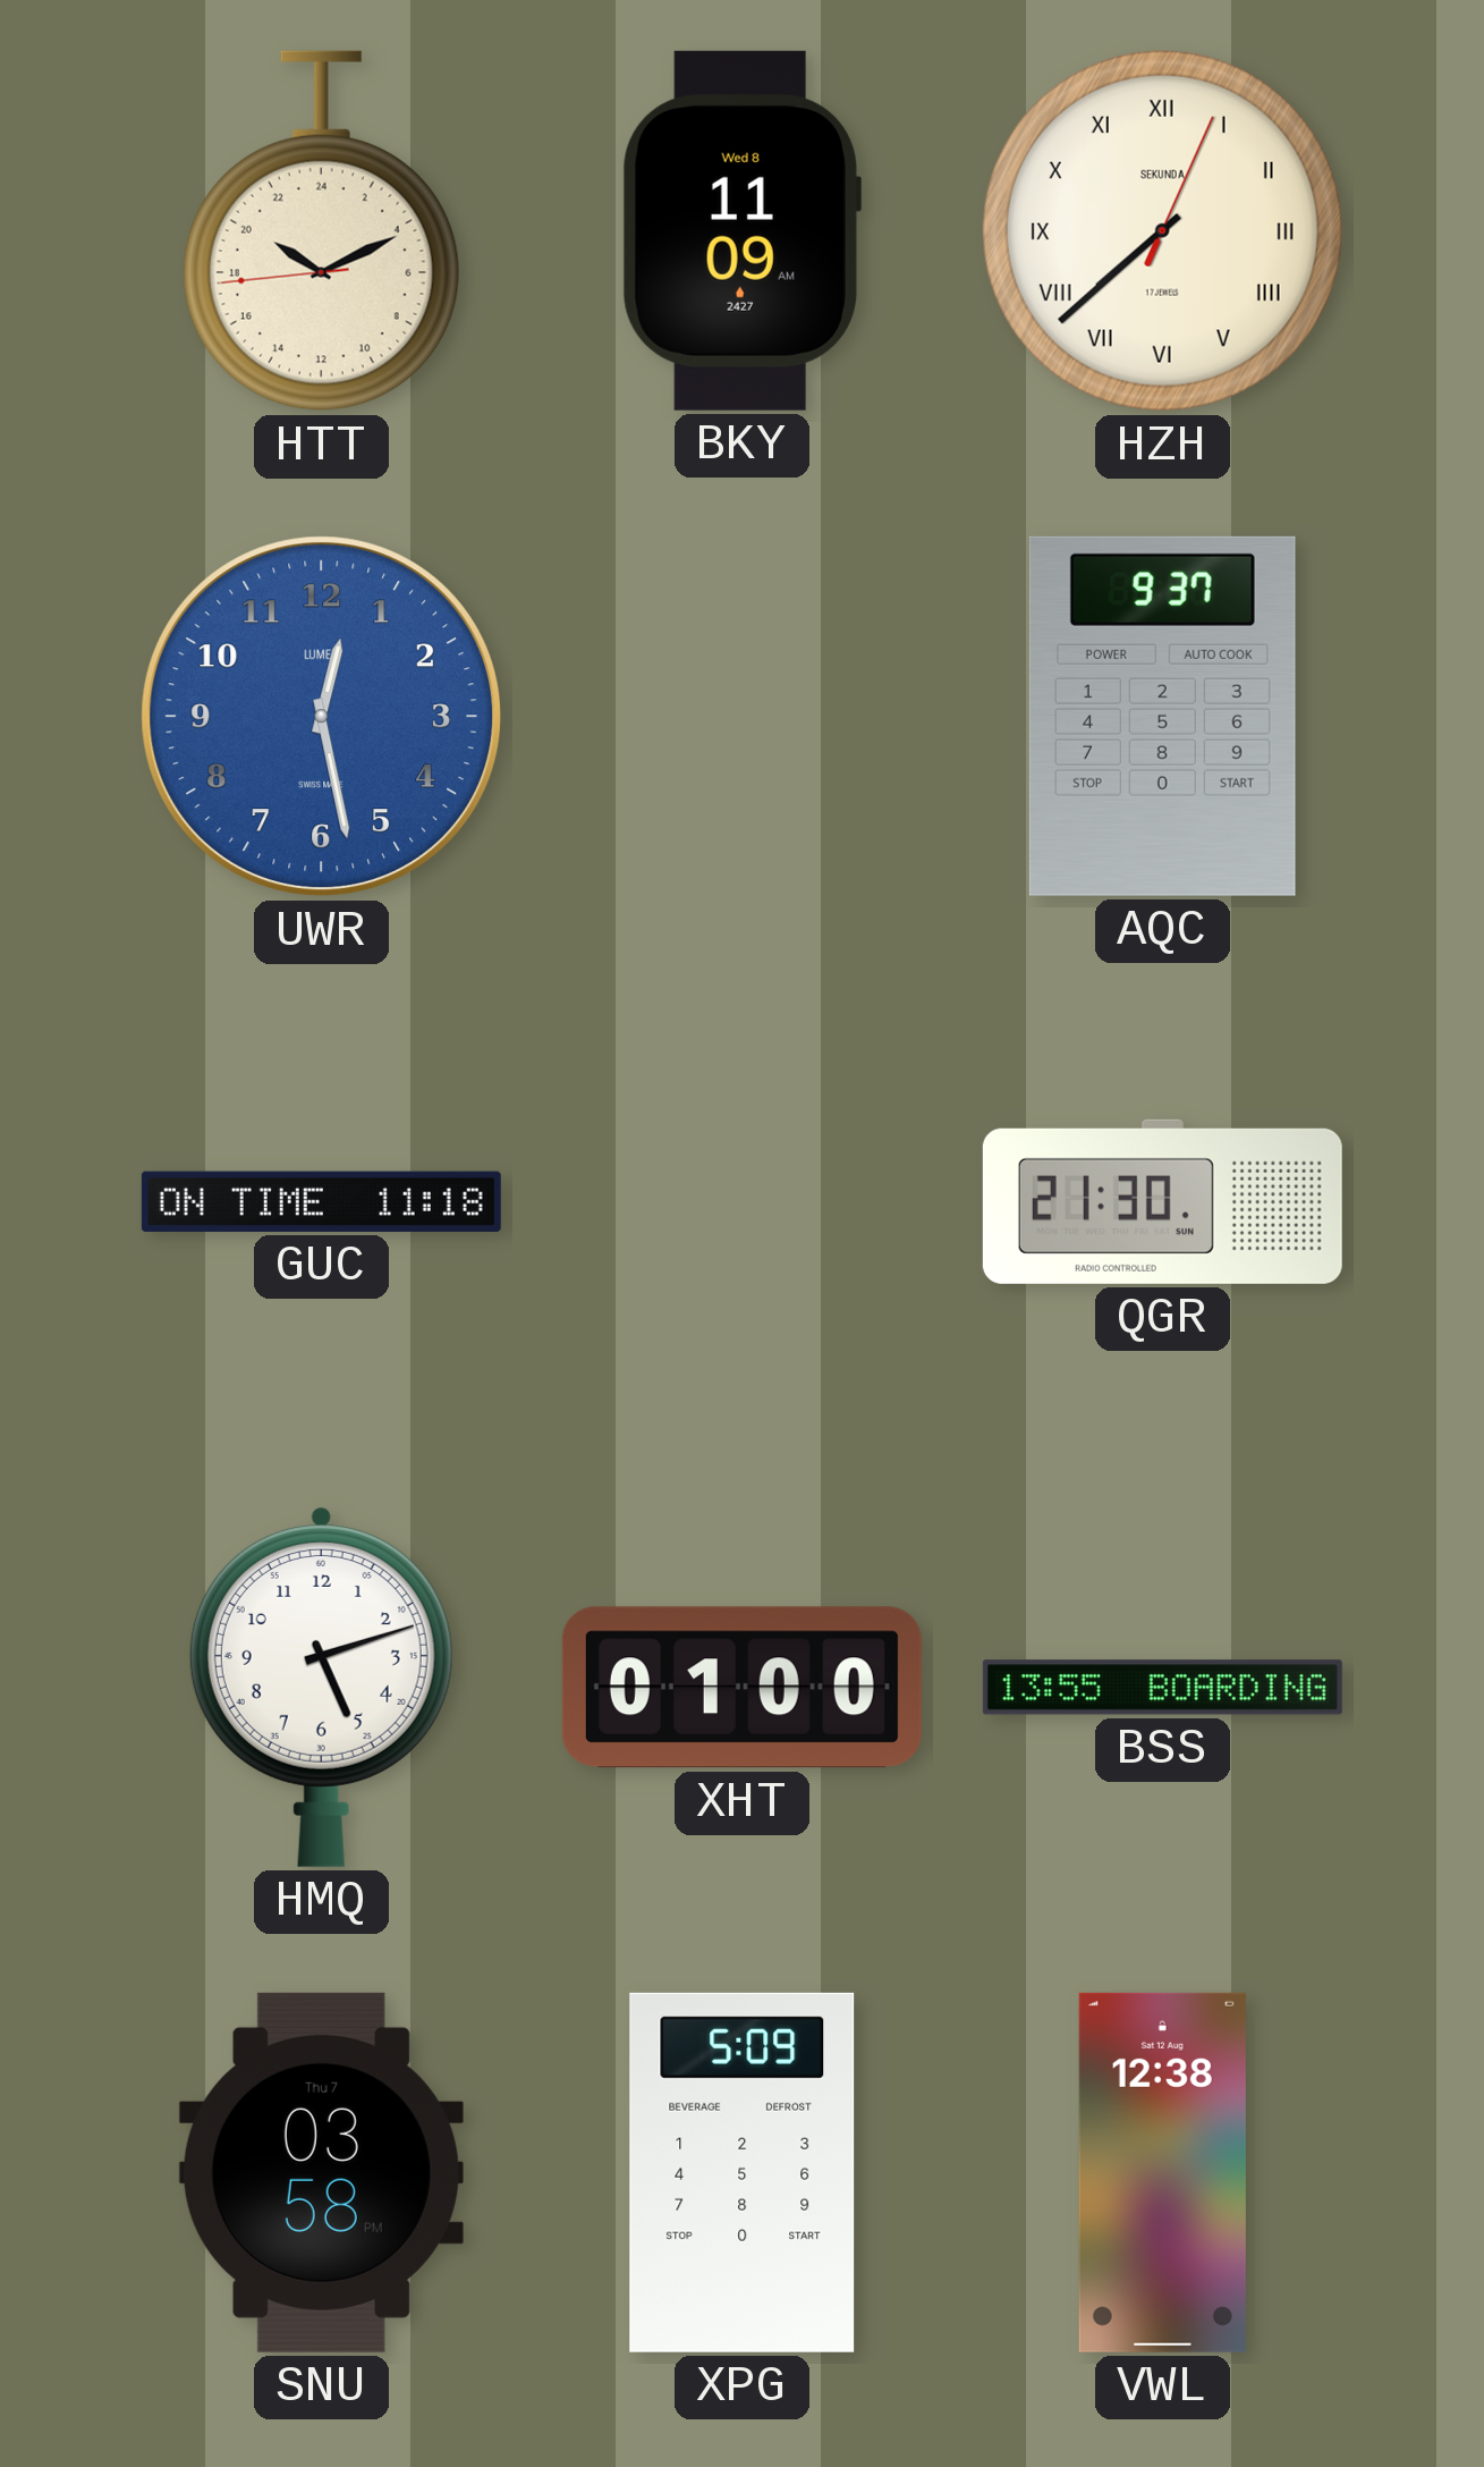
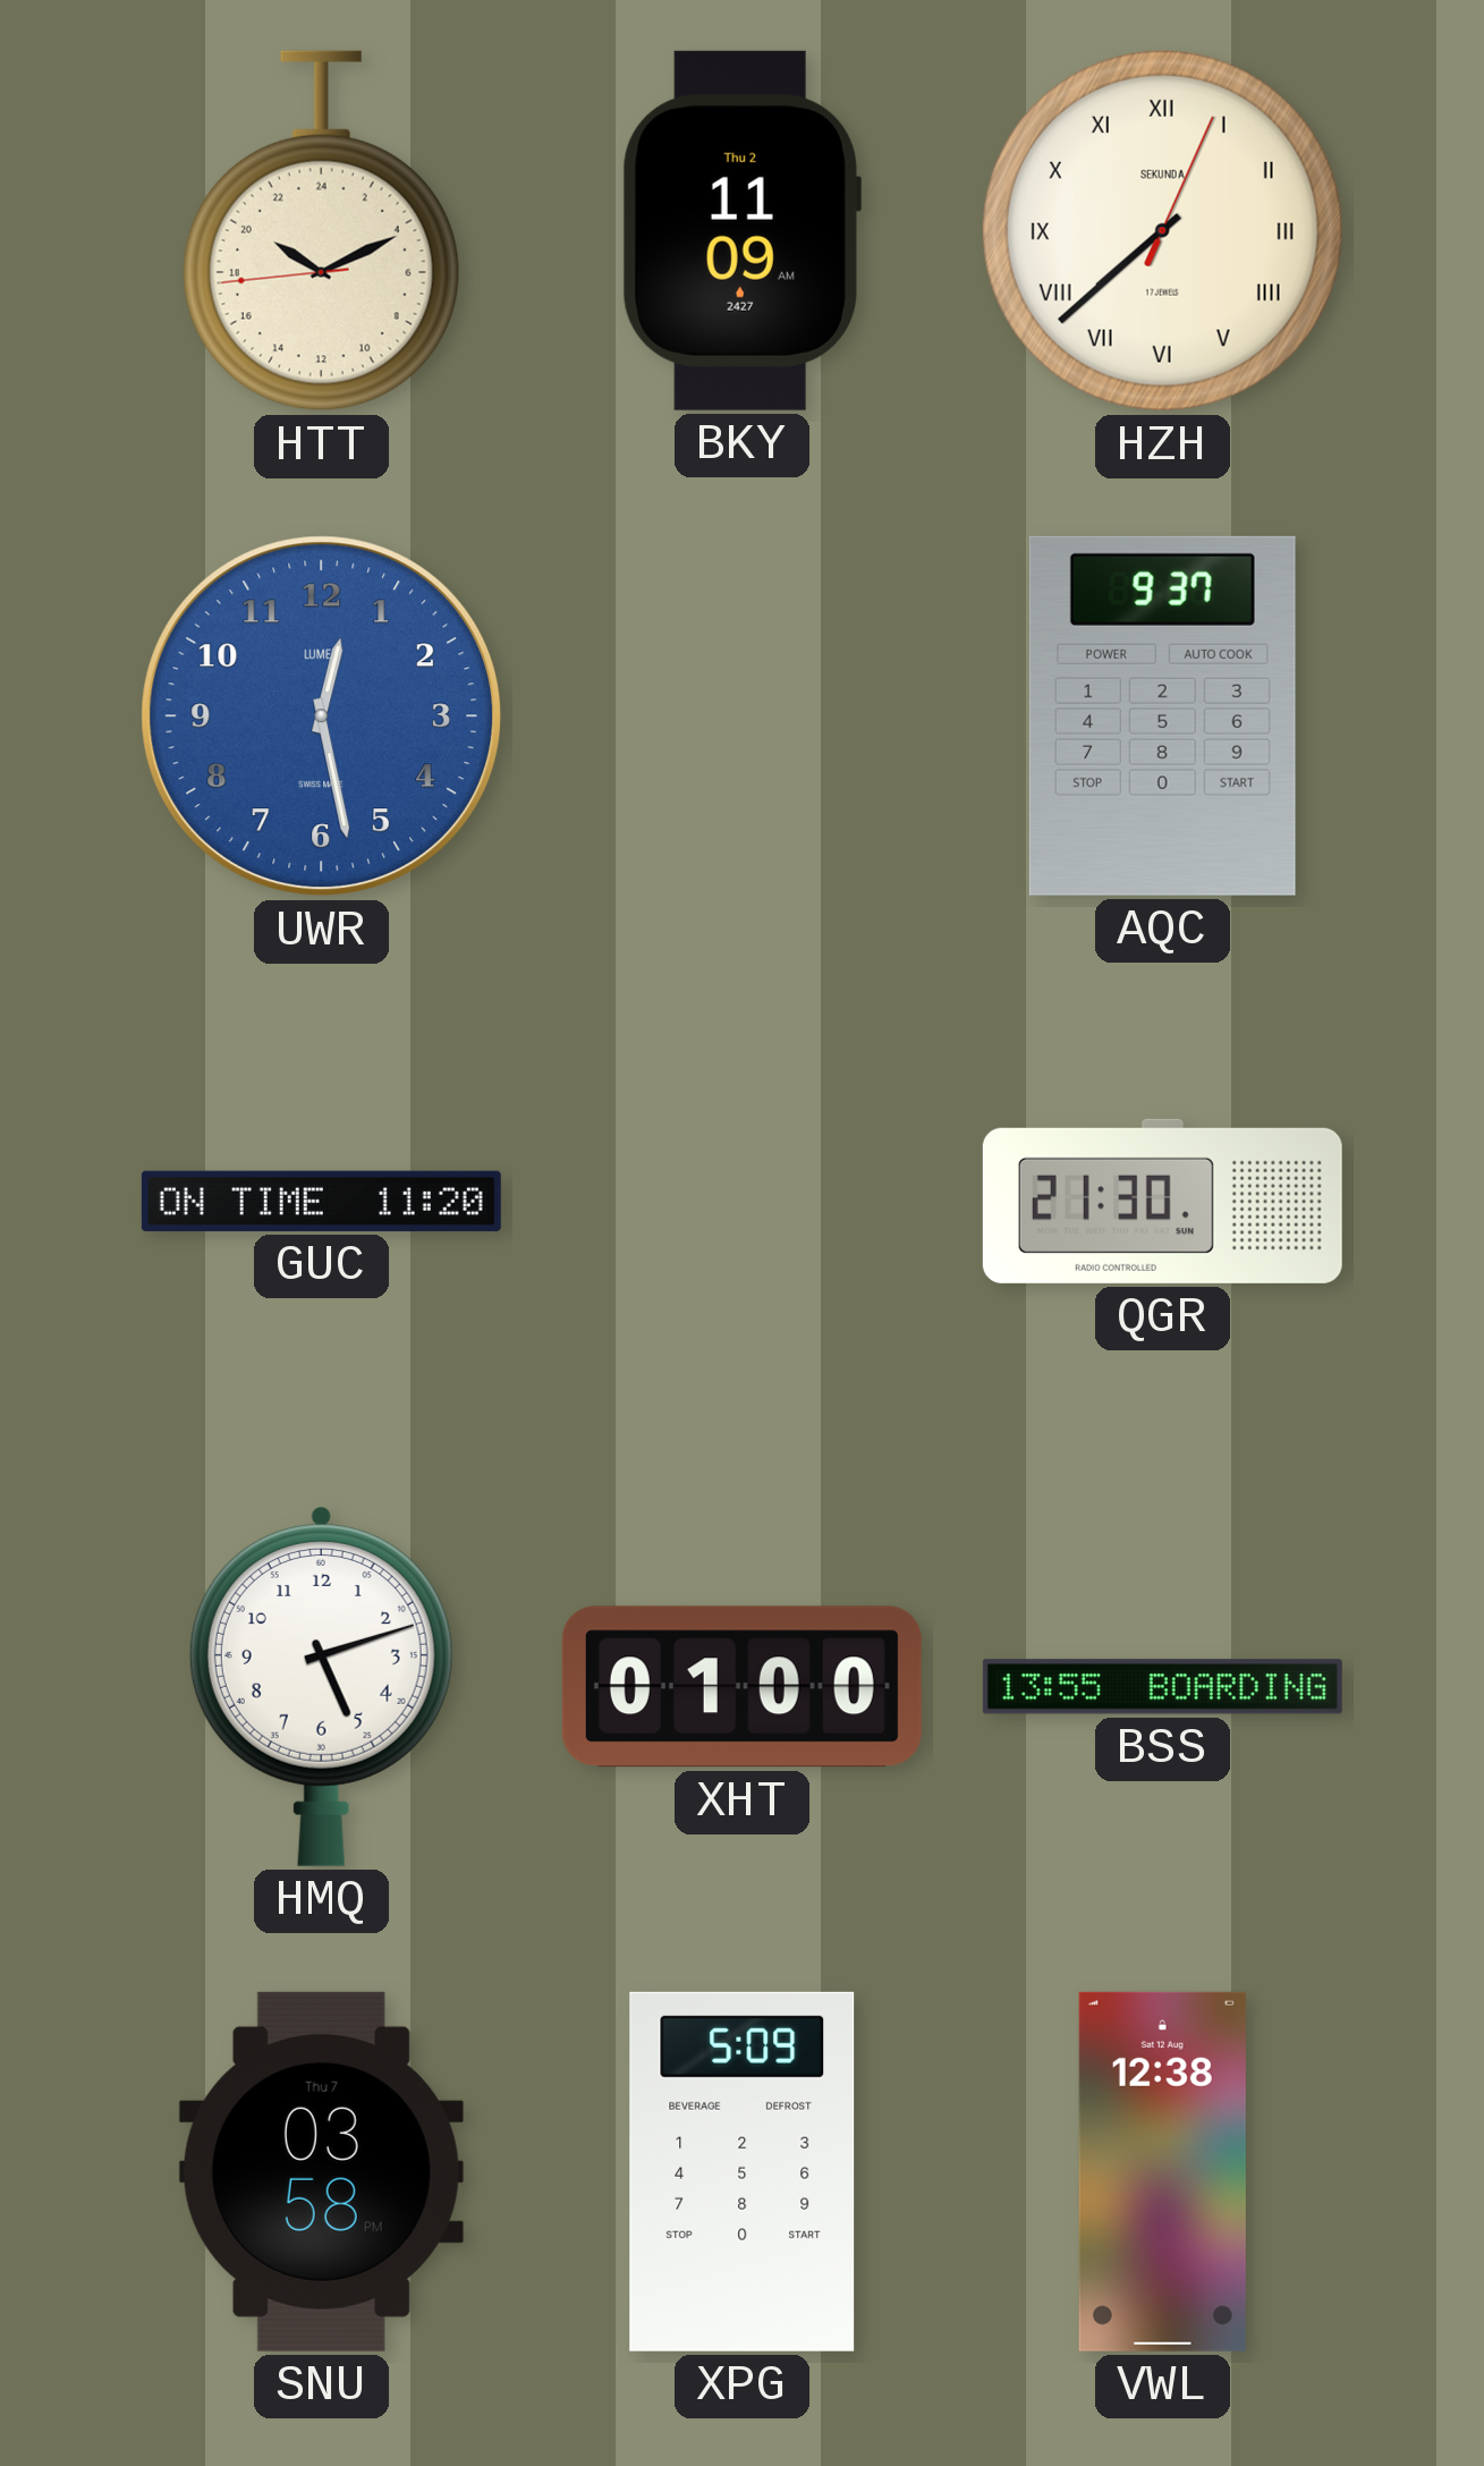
BKY date: Wed 8 -> Thu 2
GUC: 11:18 -> 11:20
